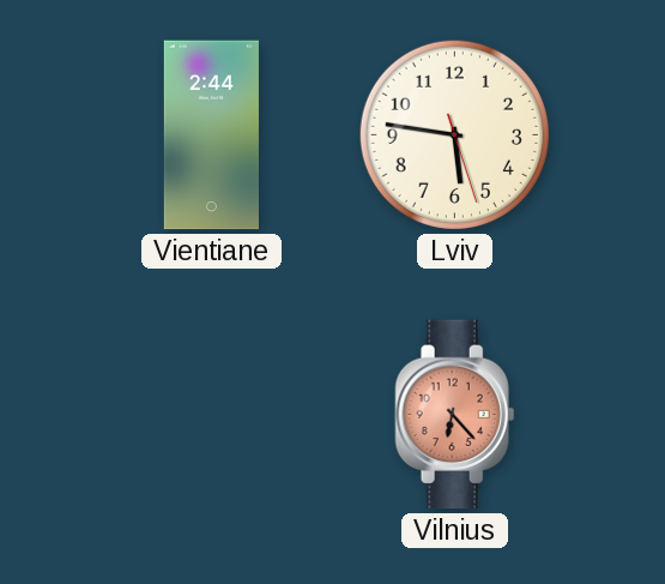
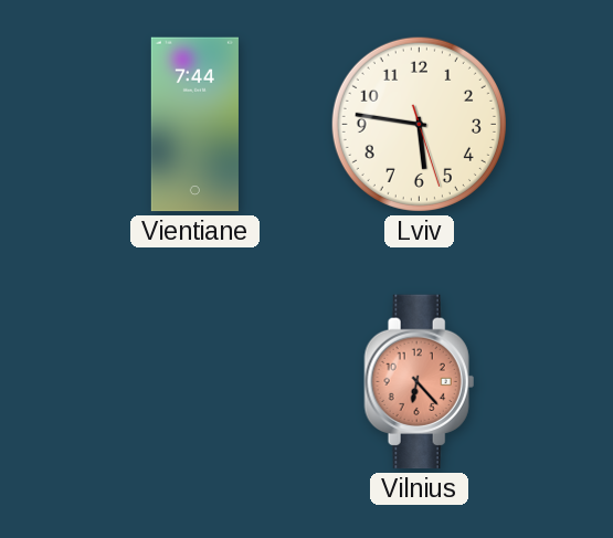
Vientiane: 2:44 -> 7:44
